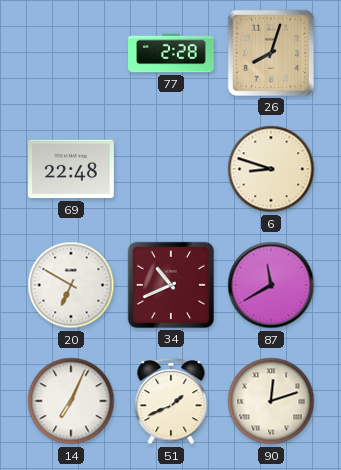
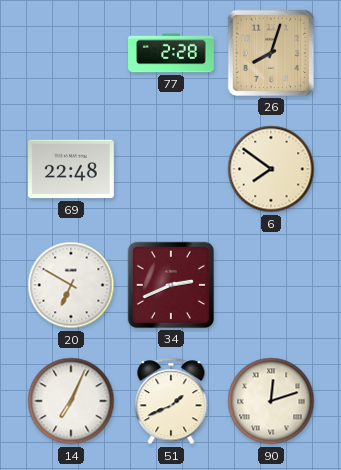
6: 8:48 -> 7:51
34: 10:41 -> 2:41
87: 11:40 -> none
